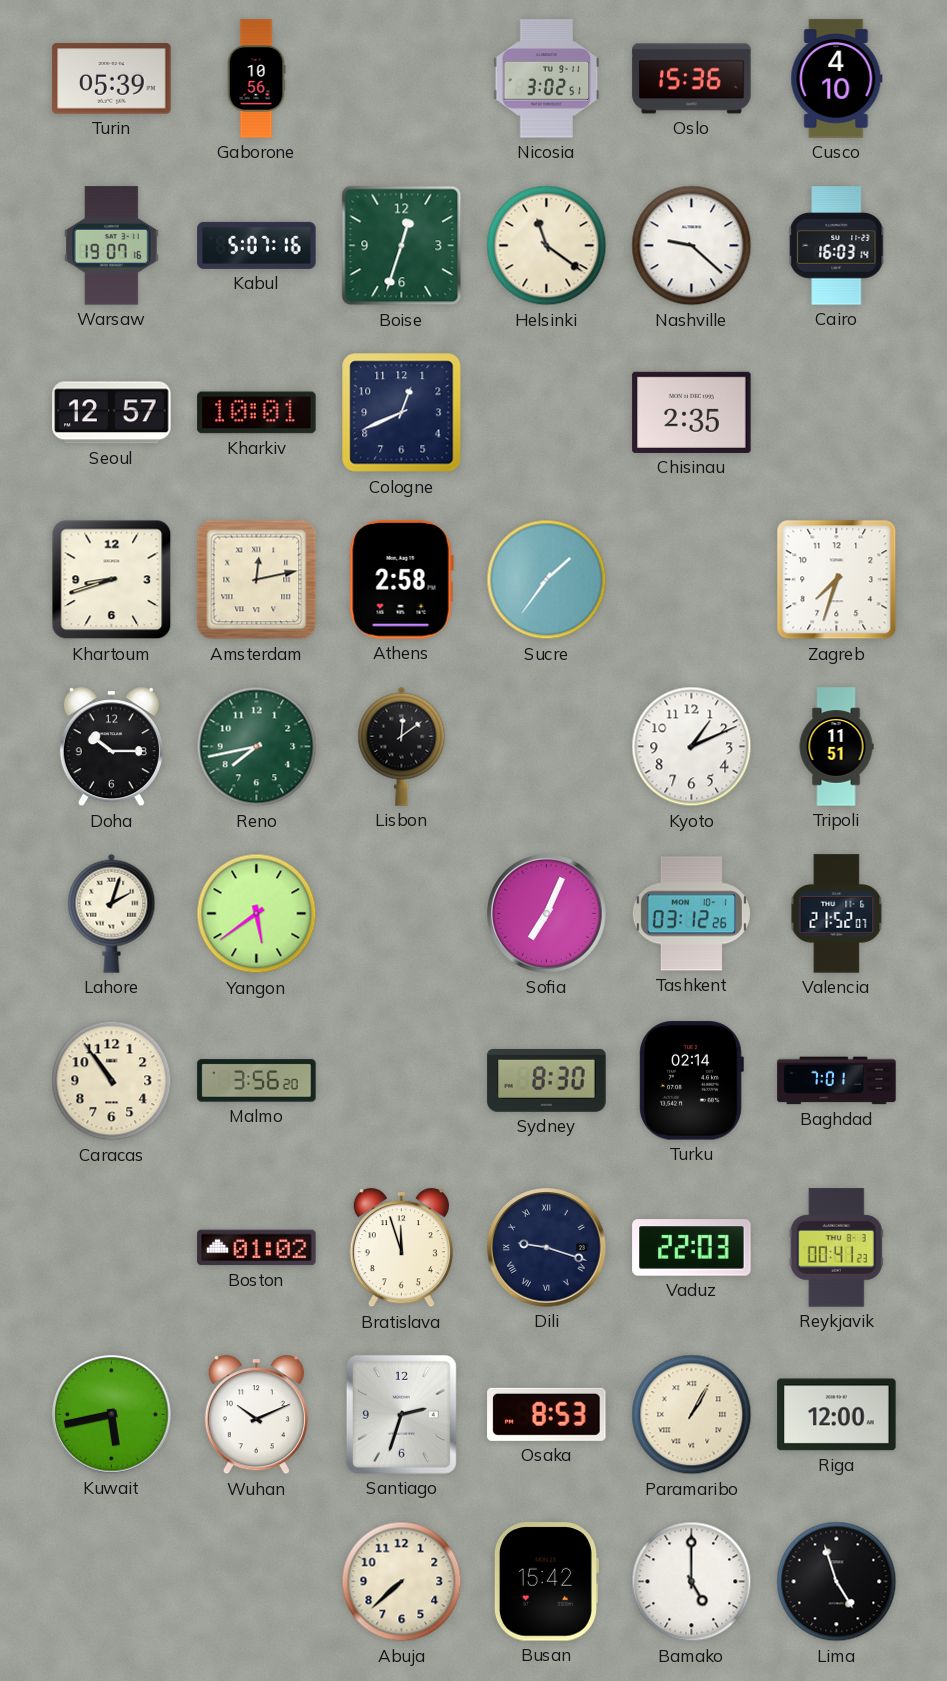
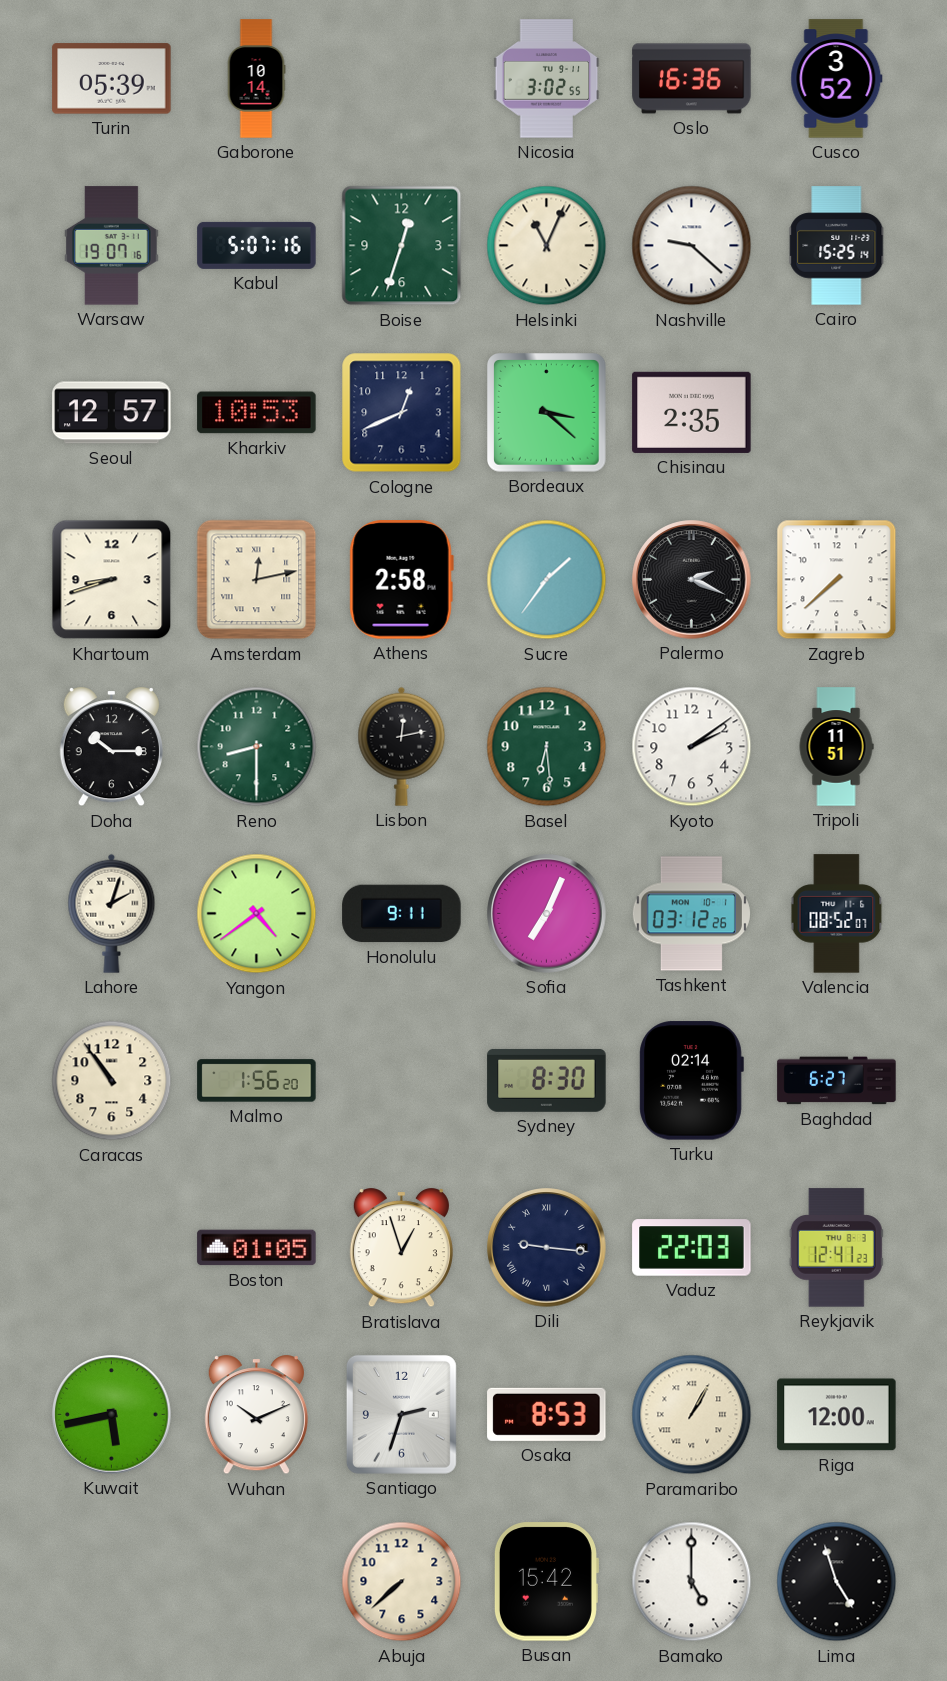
Gaborone: 10:56 -> 10:14
Nicosia: 3:02:51 -> 3:02:55
Oslo: 15:36 -> 16:36
Cusco: 4:10 -> 3:52
Helsinki: 11:21 -> 11:04
Cairo: 16:03 -> 15:25
Kharkiv: 10:01 -> 10:53
Bordeaux: none -> 3:22
Palermo: none -> 2:19
Zagreb: 7:33 -> 7:38
Reno: 7:43 -> 8:30
Lisbon: 12:09 -> 12:13
Basel: none -> 6:29
Kyoto: 1:11 -> 2:09
Yangon: 5:39 -> 4:39
Honolulu: none -> 9:11
Valencia: 21:52 -> 08:52
Malmo: 3:56 -> 1:56
Baghdad: 7:01 -> 6:27
Boston: 01:02 -> 01:05
Bratislava: 11:57 -> 12:57
Dili: 9:18 -> 9:16
Reykjavik: 00:41 -> 12:41
